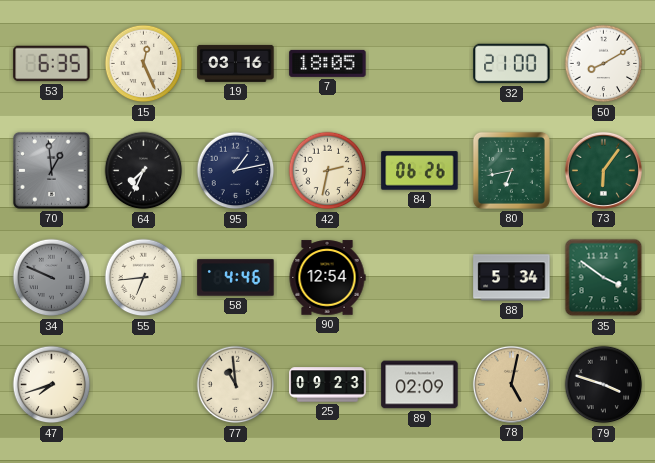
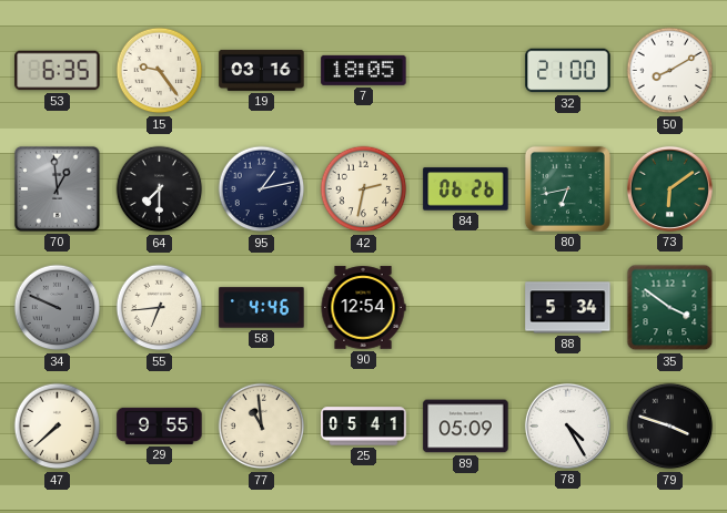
15: 12:26 -> 9:24
64: 7:34 -> 7:30
73: 6:06 -> 6:09
47: 7:42 -> 7:38
29: none -> 9:55
25: 09:23 -> 05:41
89: 02:09 -> 05:09
78: 5:02 -> 4:25
78 dial: champagne -> white
